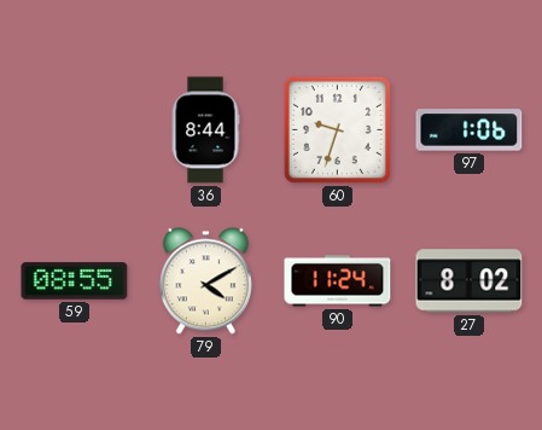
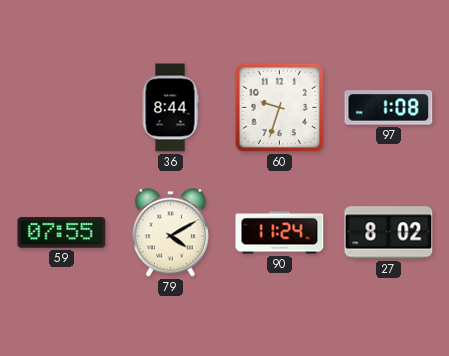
97: 1:06 -> 1:08
59: 08:55 -> 07:55
